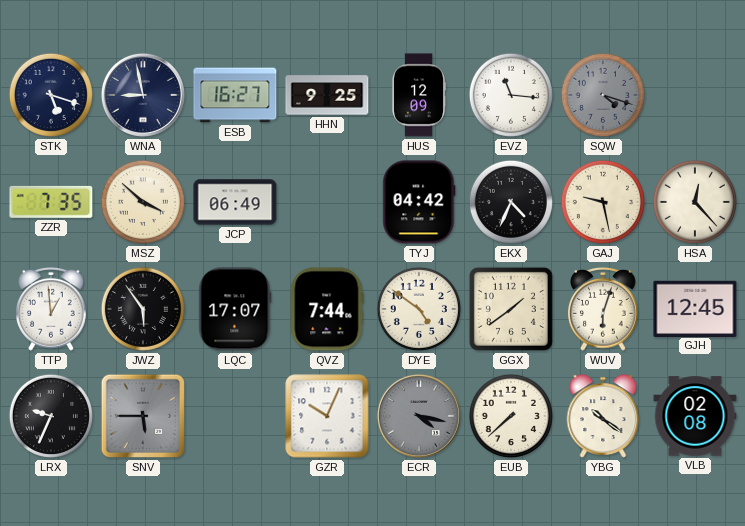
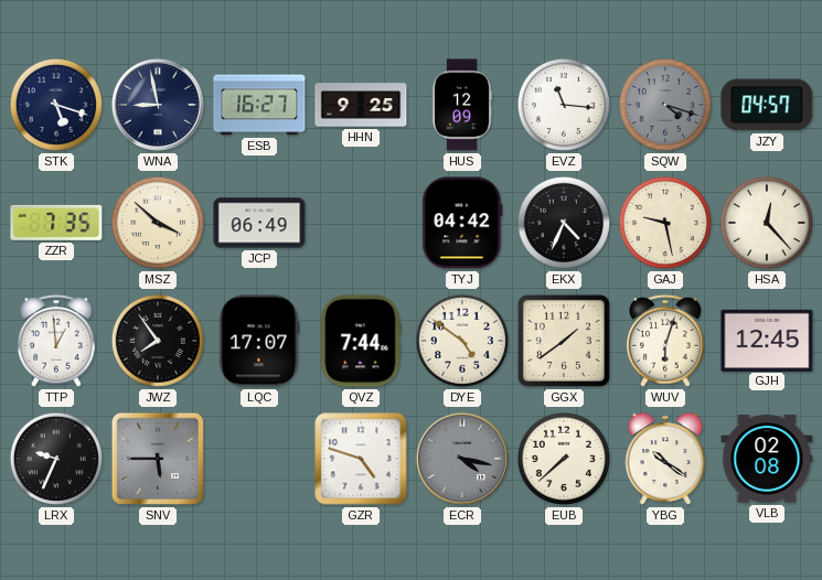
JZY: none -> 04:57
JWZ: 5:54 -> 7:54
GZR: 10:04 -> 4:48
